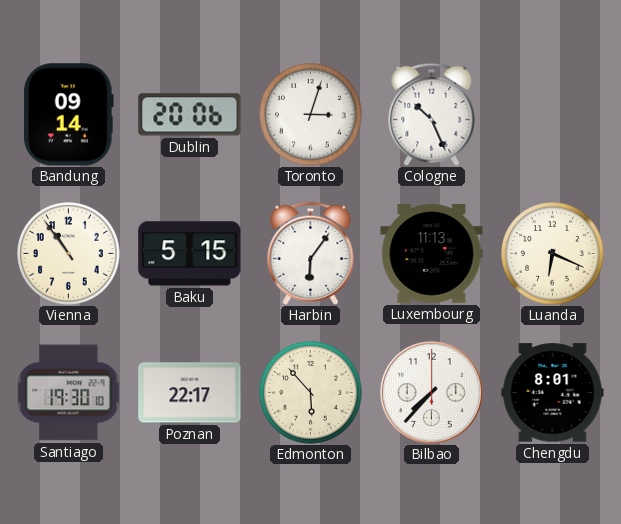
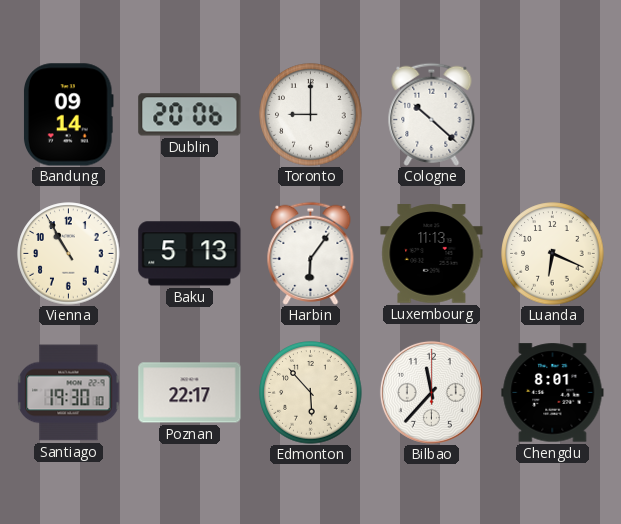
Toronto: 3:03 -> 9:00
Cologne: 10:26 -> 10:22
Vienna: 10:54 -> 10:55
Baku: 5:15 -> 5:13
Bilbao: 7:37 -> 11:37
